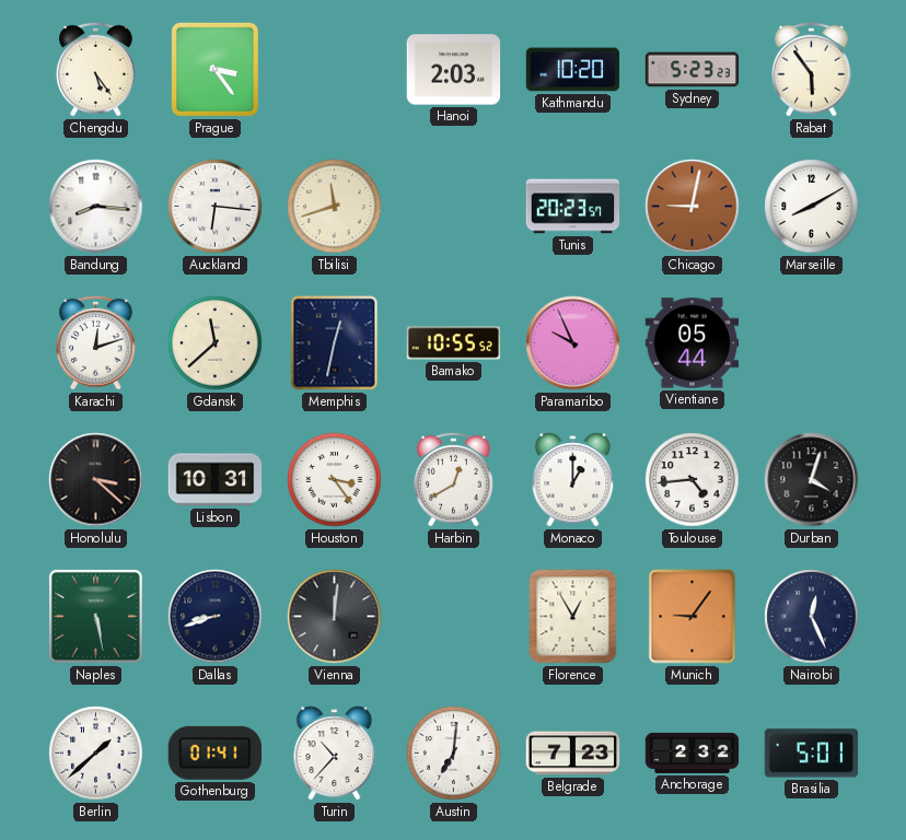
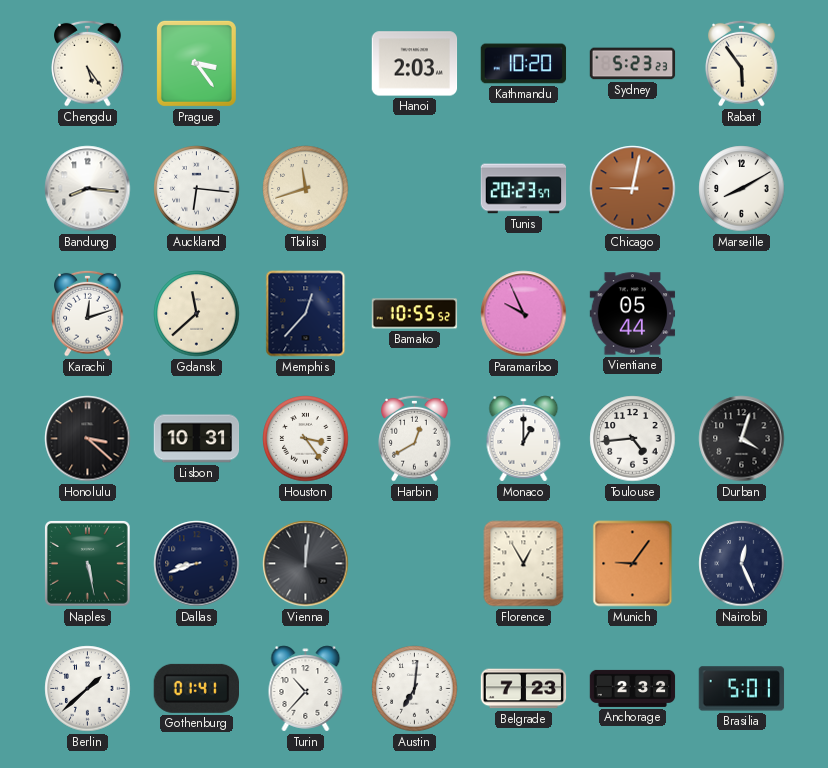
Memphis: 12:32 -> 12:37
